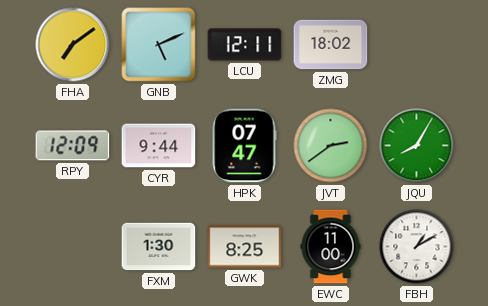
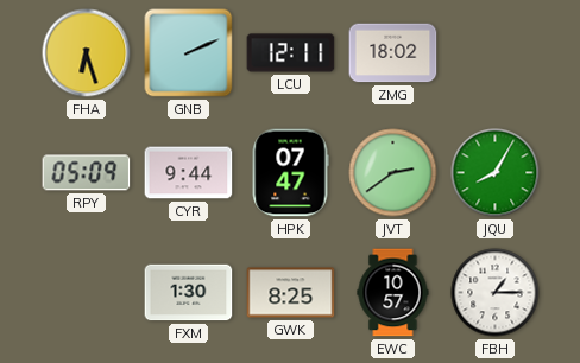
FHA: 7:09 -> 6:27
GNB: 5:11 -> 2:11
RPY: 12:09 -> 05:09
EWC: 11:00 -> 10:57
FBH: 1:10 -> 1:15
